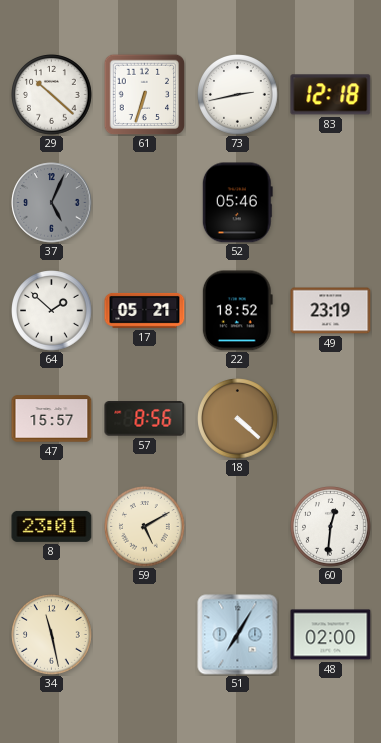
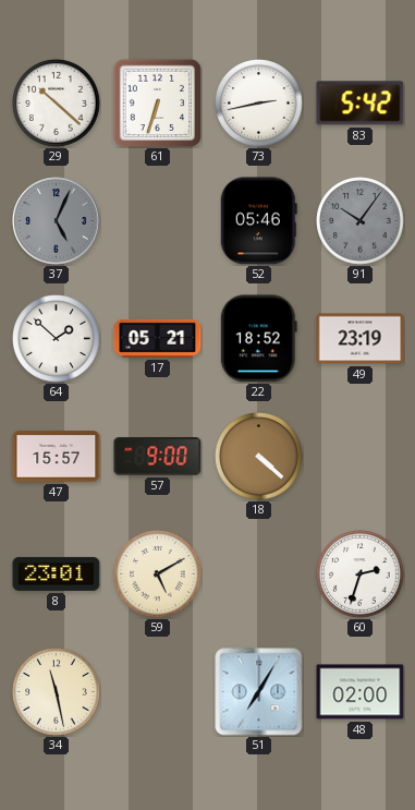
83: 12:18 -> 5:42
91: none -> 10:06
57: 8:56 -> 9:00
60: 12:31 -> 2:33
